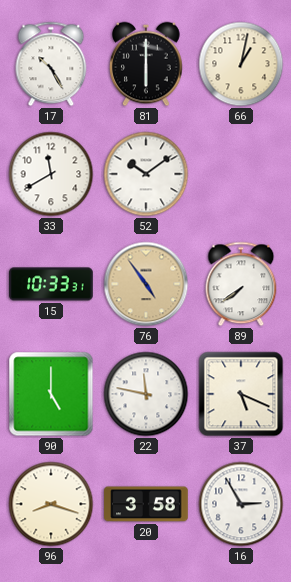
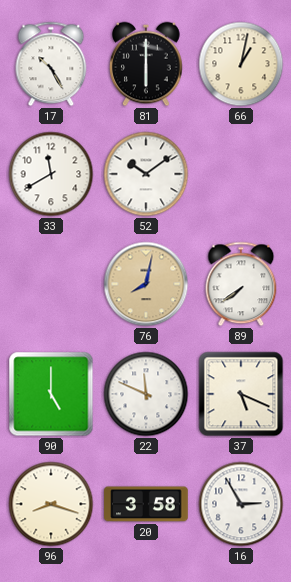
15: 10:33 -> none
76: 4:54 -> 8:02
22: 11:47 -> 11:49
